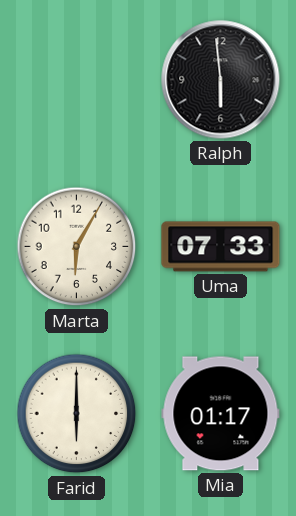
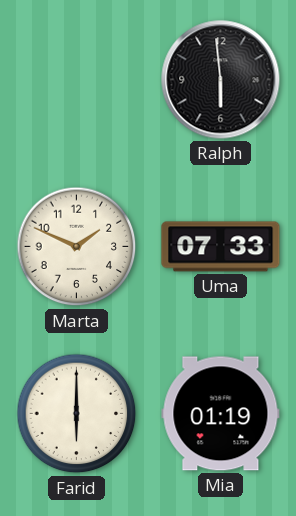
Marta: 6:05 -> 1:49
Mia: 01:17 -> 01:19
